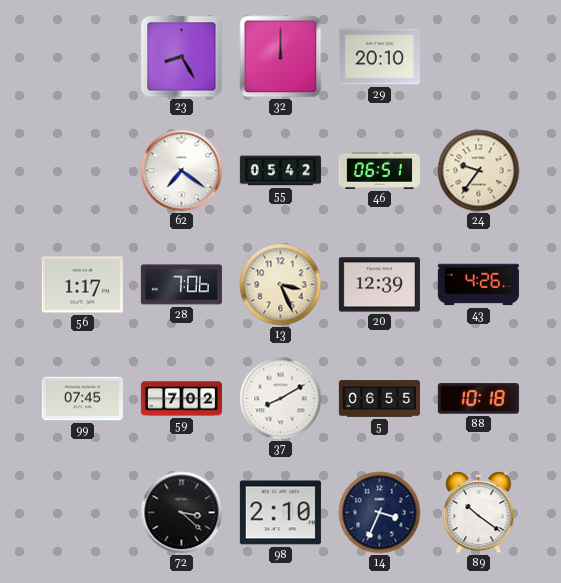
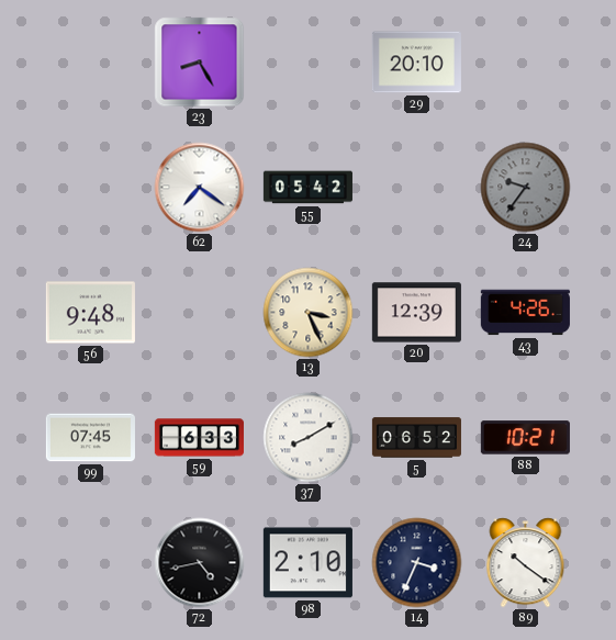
32: 12:00 -> none
46: 06:51 -> none
24 dial: cream -> grey
56: 1:17 -> 9:48
28: 7:06 -> none
59: 7:02 -> 6:33
5: 06:55 -> 06:52
88: 10:18 -> 10:21
72: 3:22 -> 4:43
